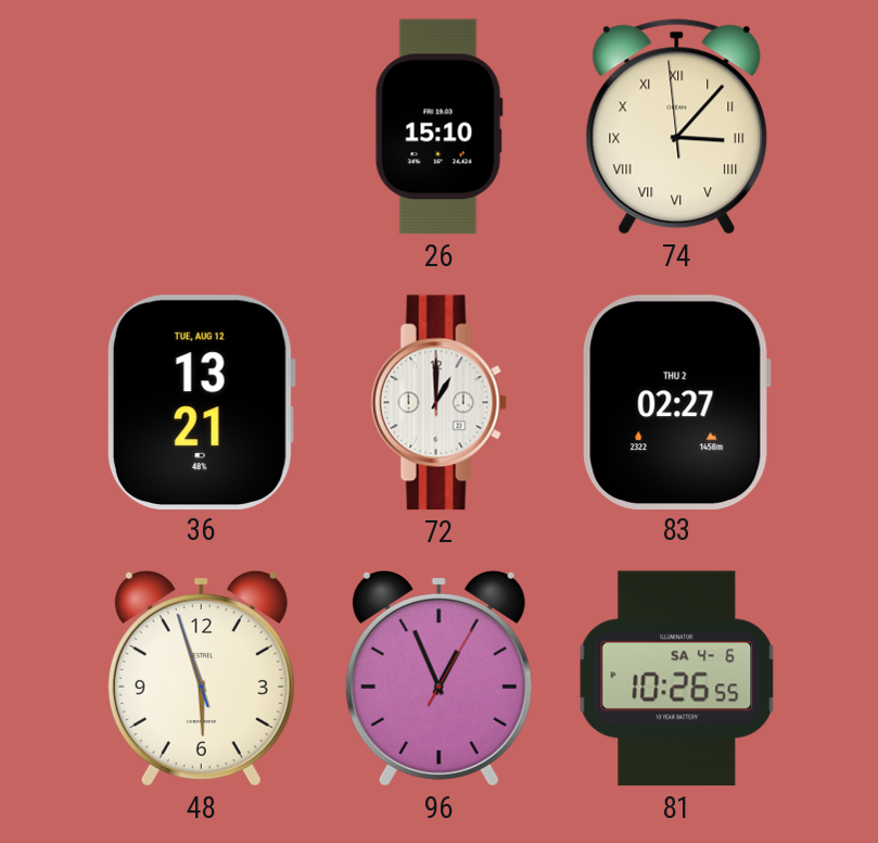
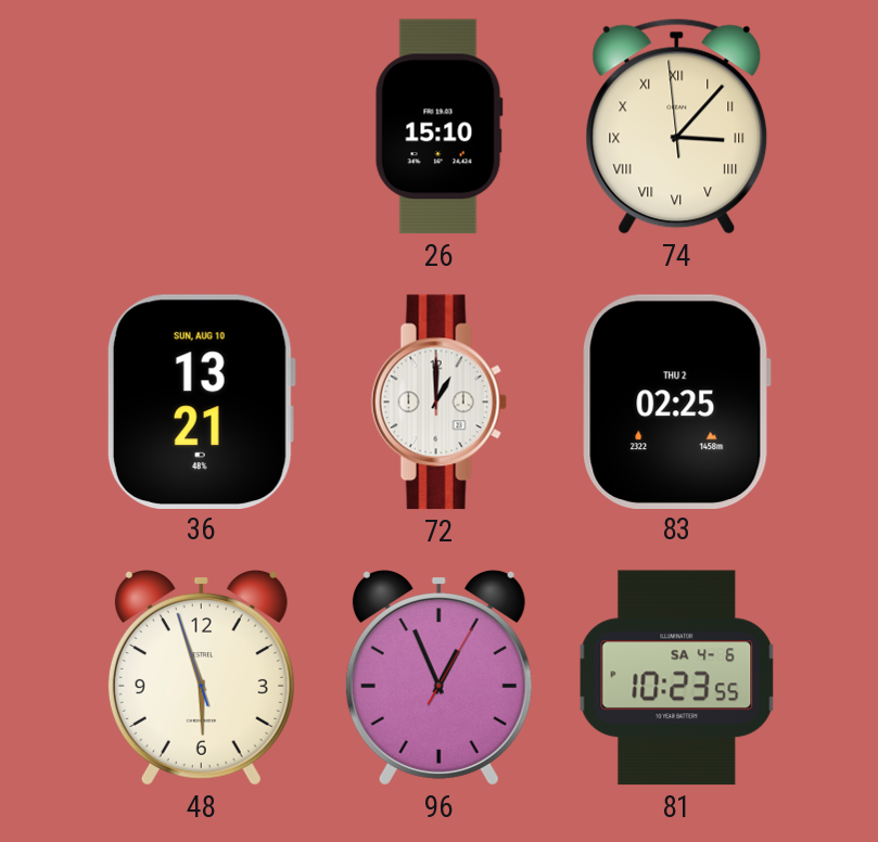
36 date: TUE, AUG 12 -> SUN, AUG 10
83: 02:27 -> 02:25
81: 10:26 -> 10:23
